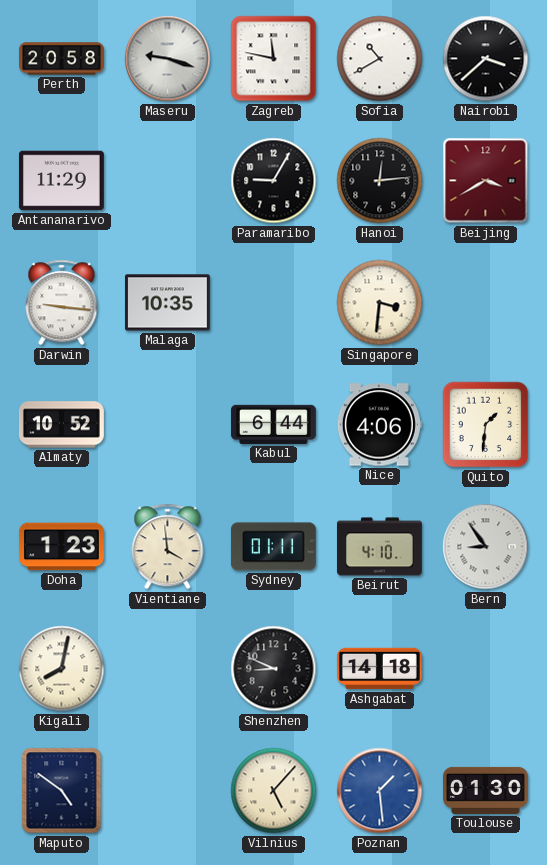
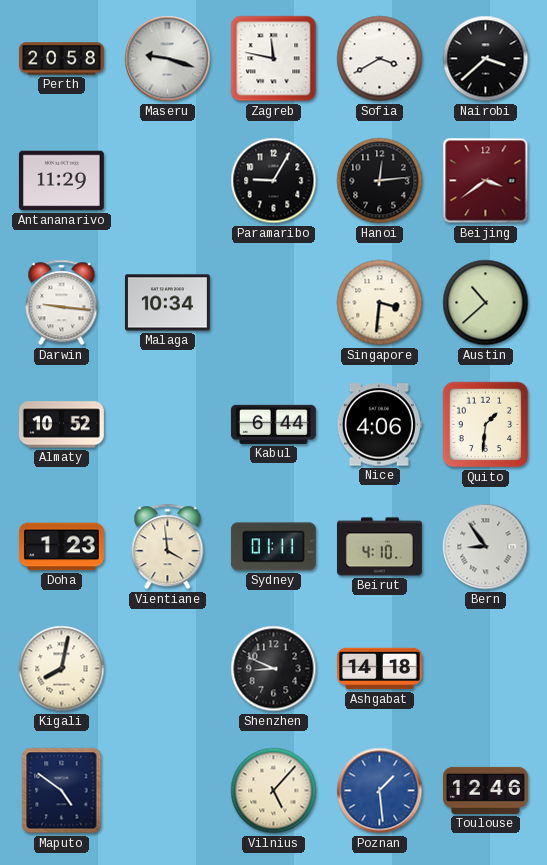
Sofia: 10:40 -> 3:40
Beijing: 3:40 -> 3:39
Malaga: 10:35 -> 10:34
Austin: none -> 10:38
Toulouse: 01:30 -> 12:46
